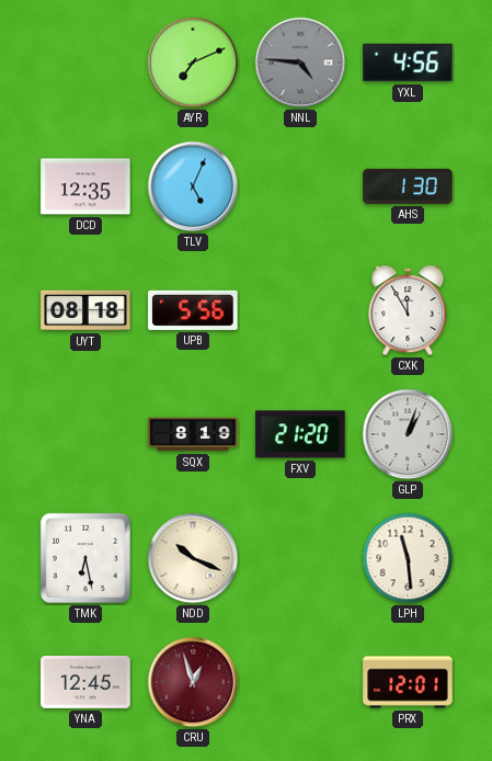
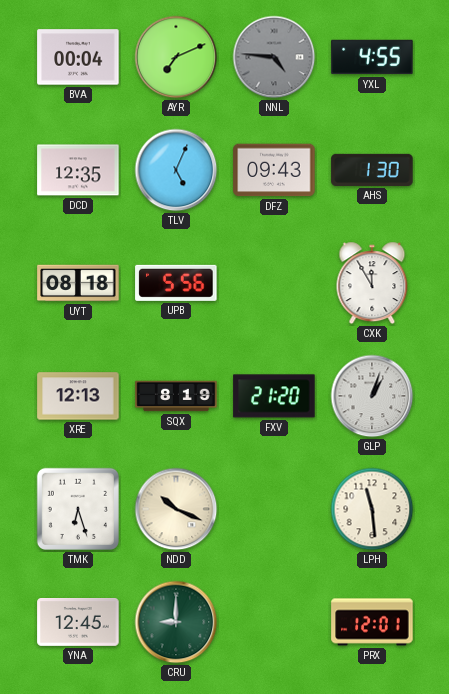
BVA: none -> 00:04
YXL: 4:56 -> 4:55
DFZ: none -> 09:43
XRE: none -> 12:13
TMK: 6:28 -> 6:27
CRU: 12:57 -> 9:00
CRU dial: burgundy -> green
